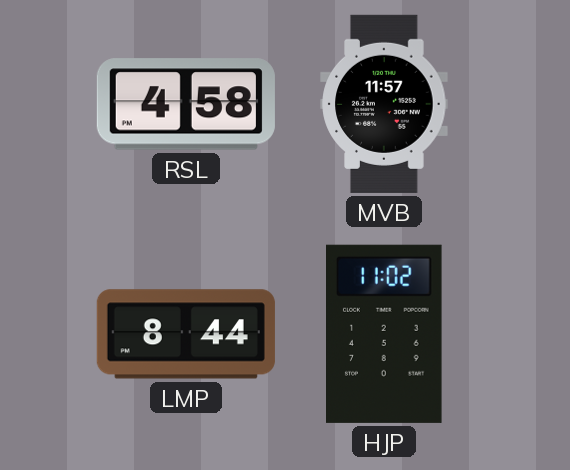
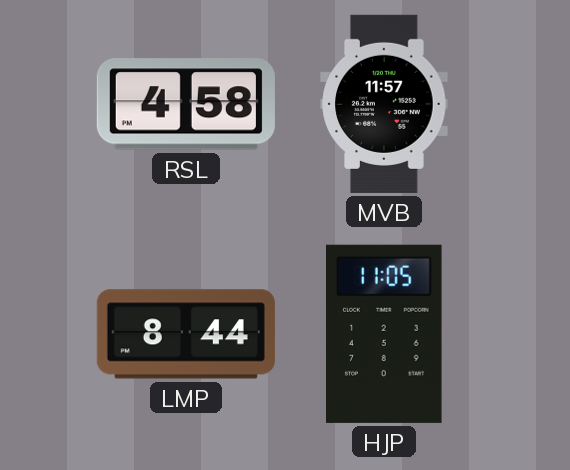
HJP: 11:02 -> 11:05
